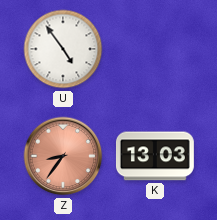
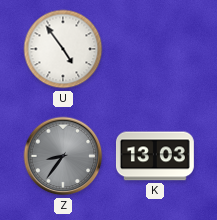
Z dial: salmon -> grey
